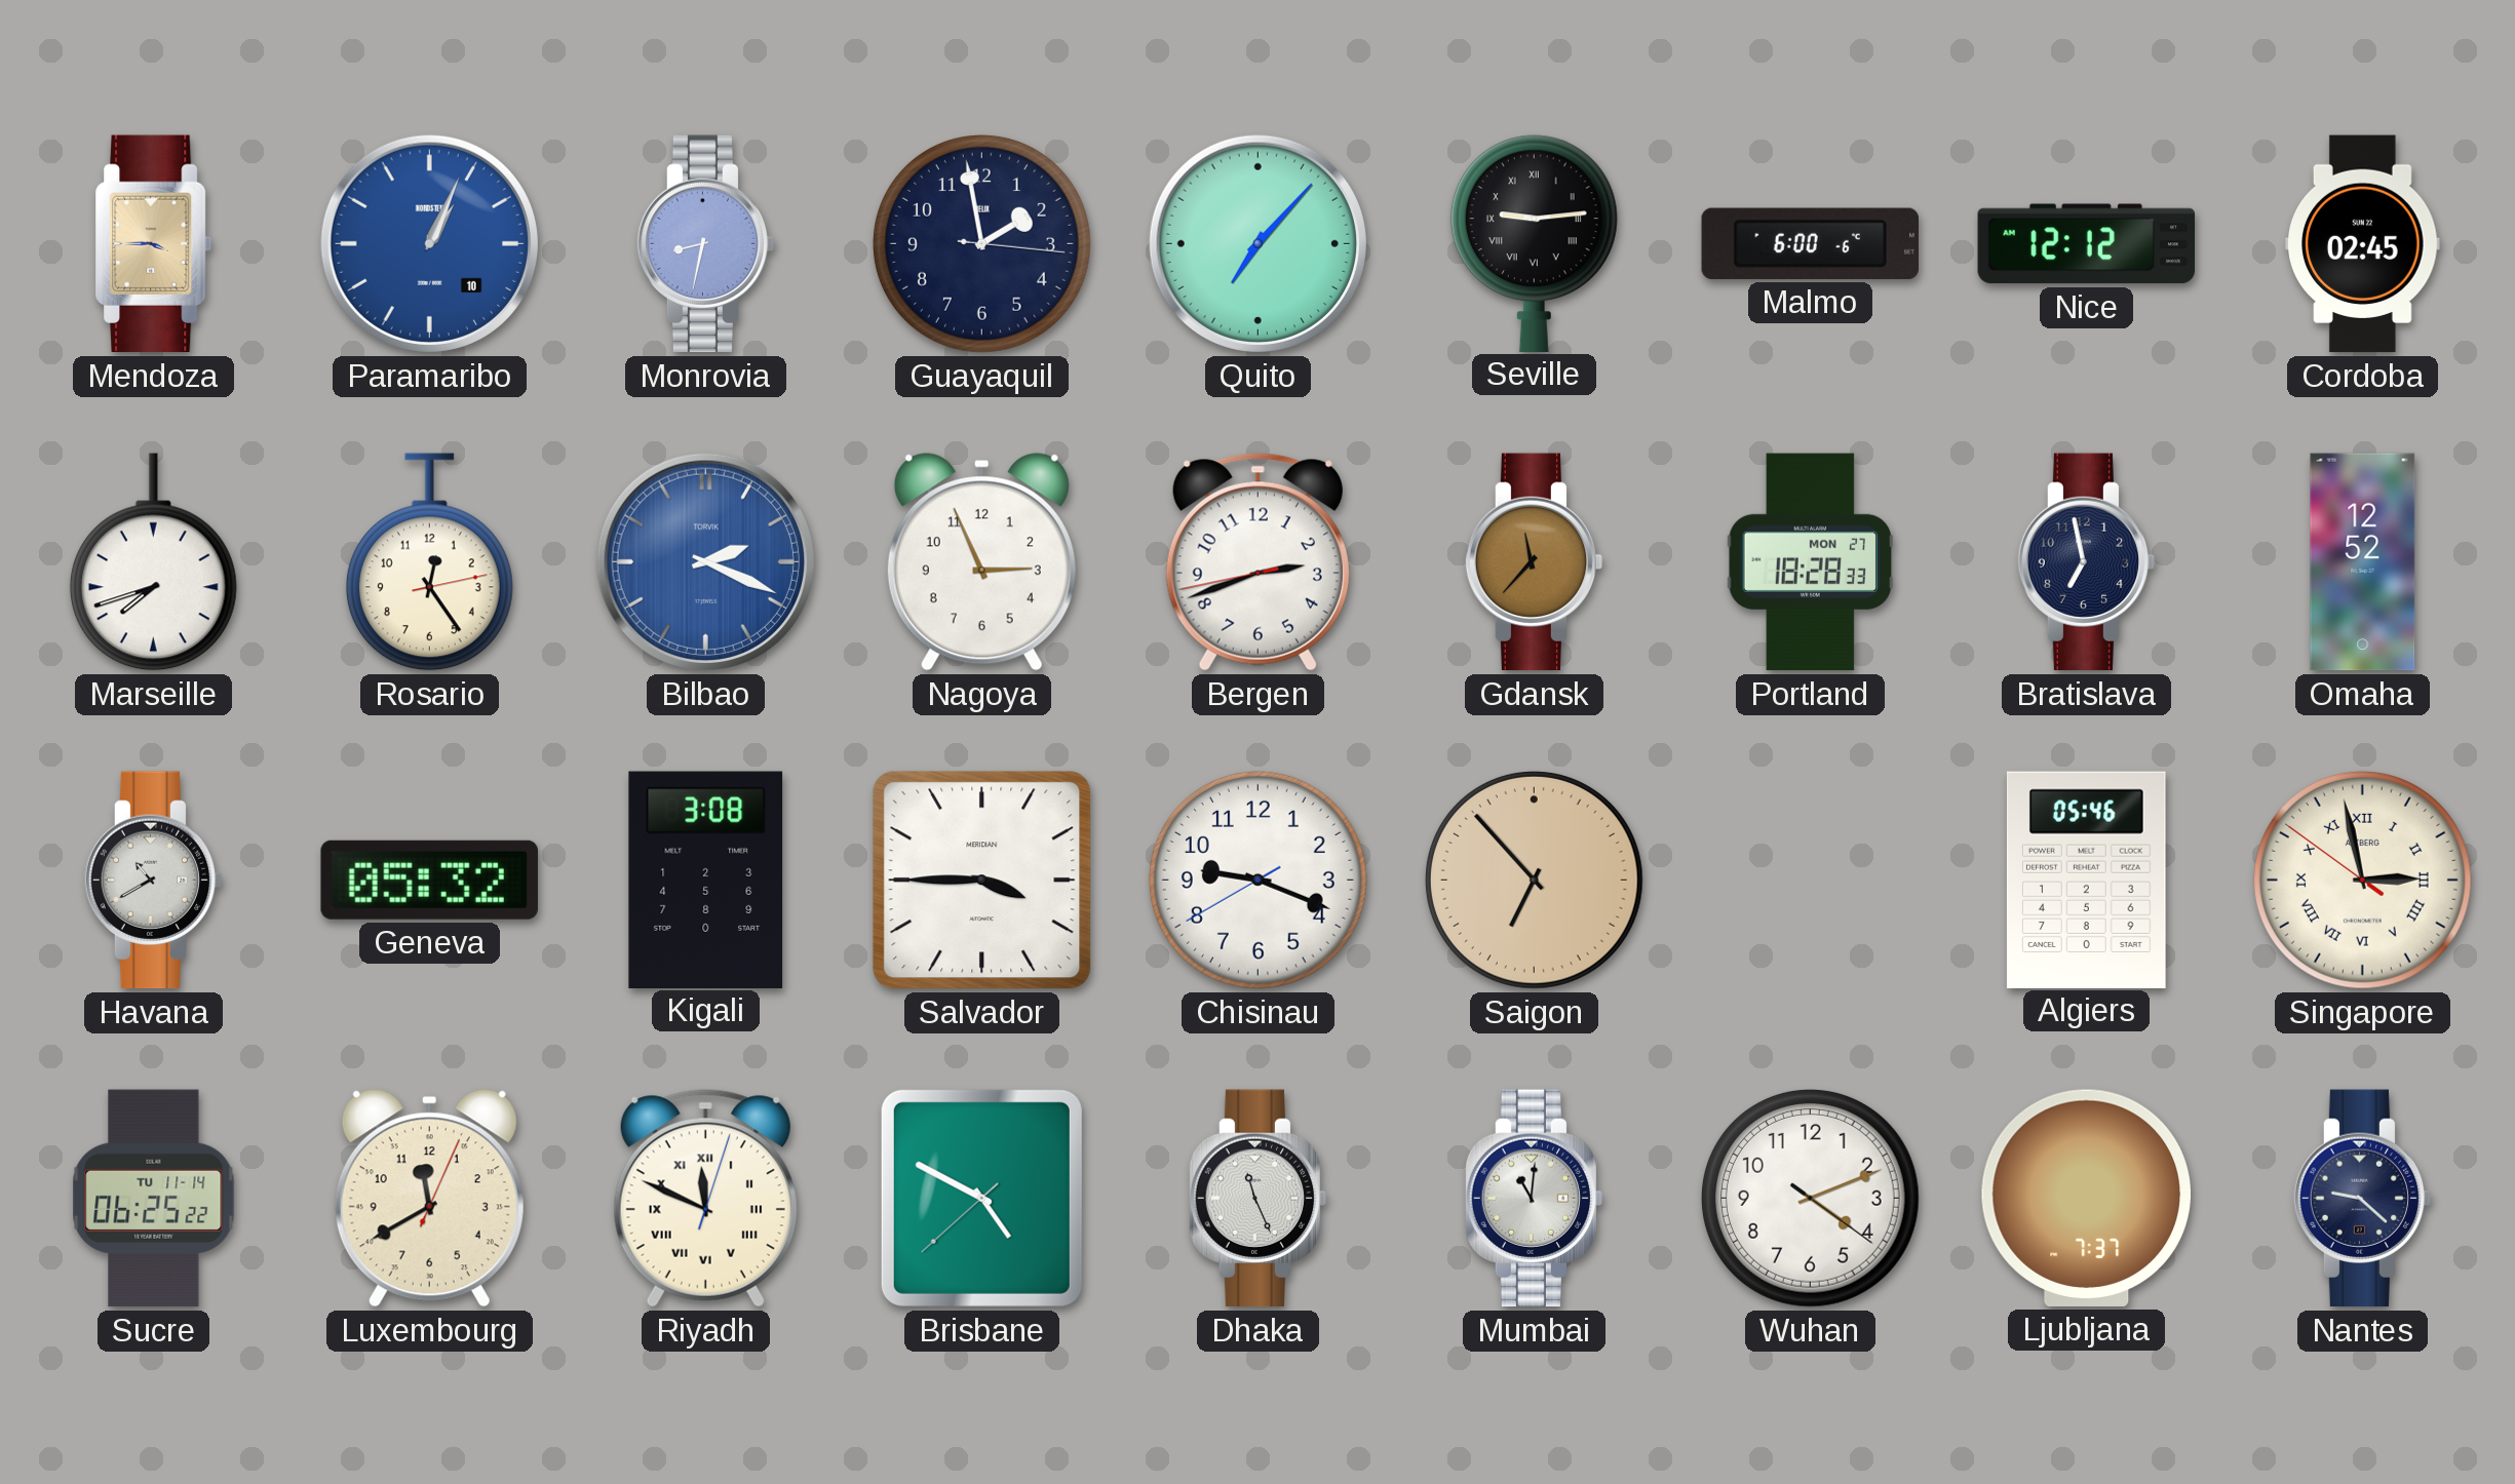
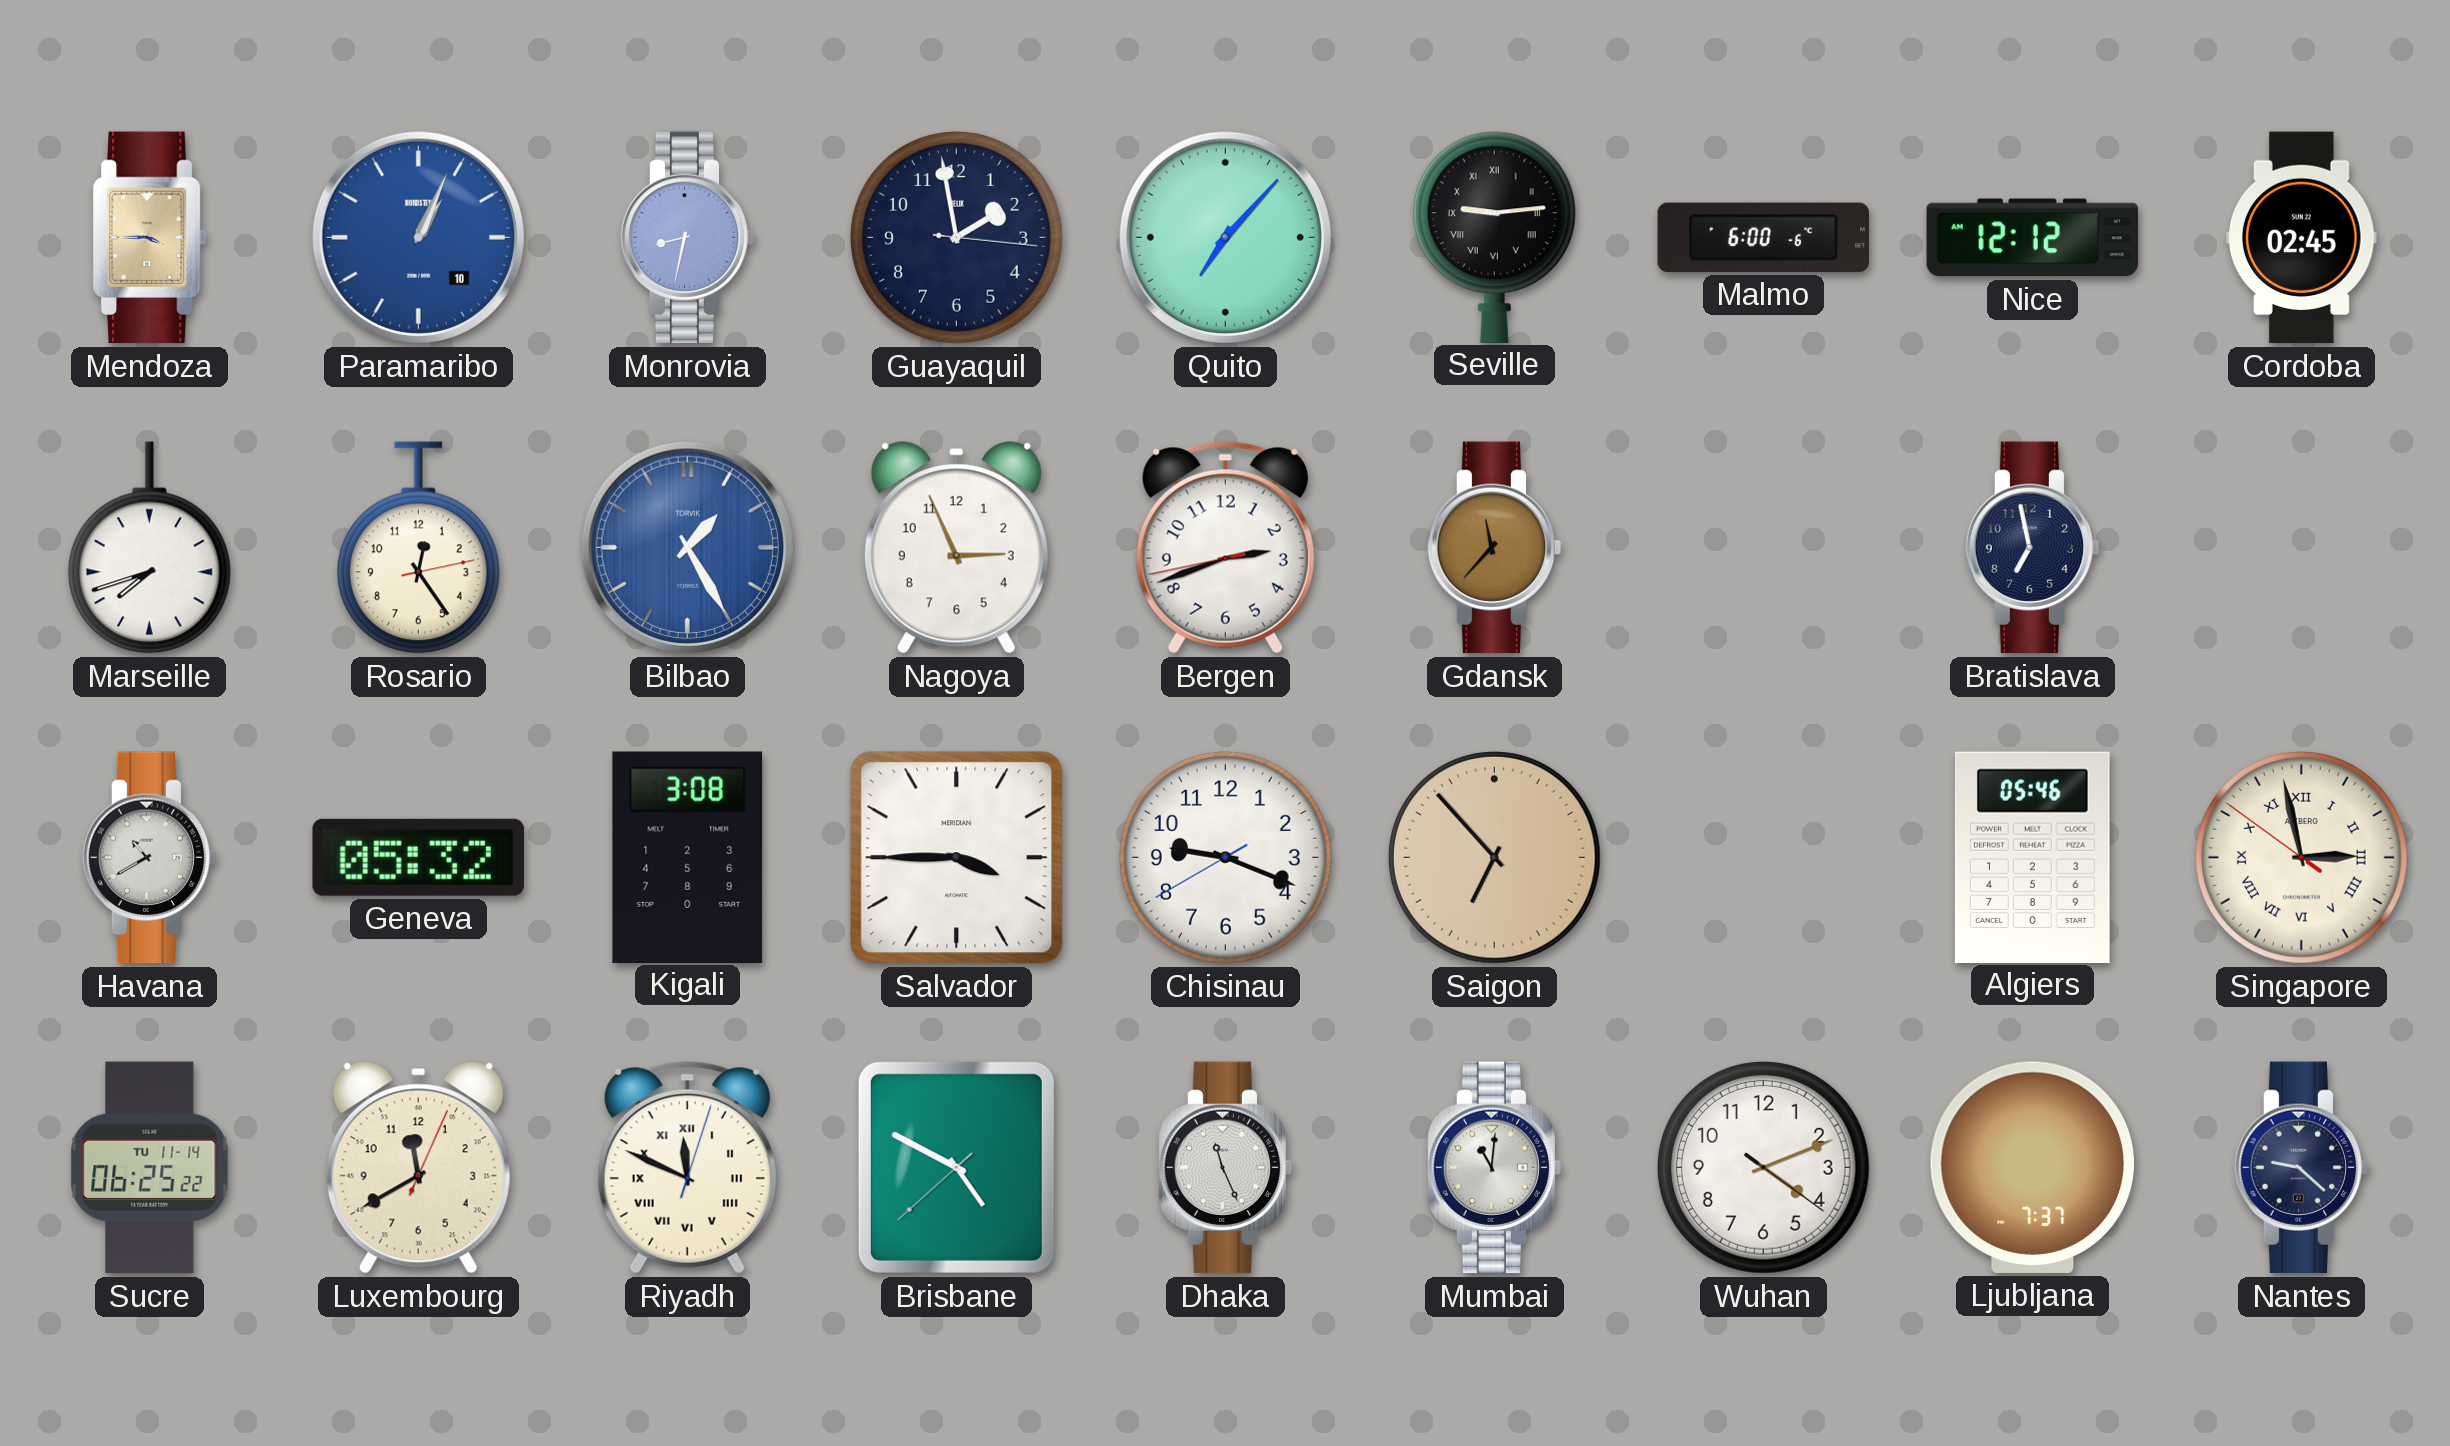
Bilbao: 2:19 -> 1:25
Portland: 18:28 -> none
Omaha: 12:52 -> none
